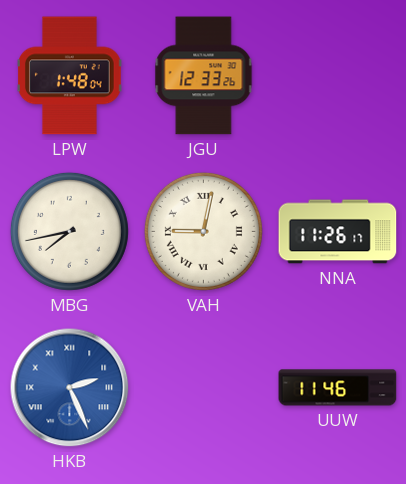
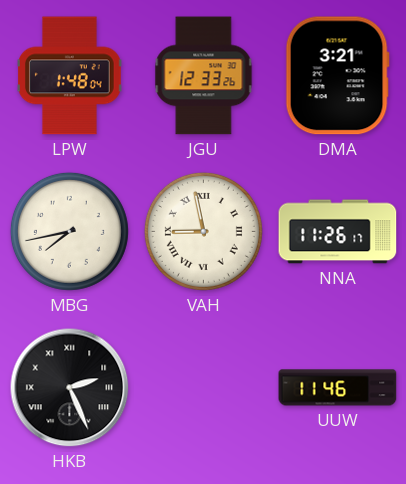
DMA: none -> 3:21
VAH: 9:02 -> 8:58
HKB dial: blue -> black
